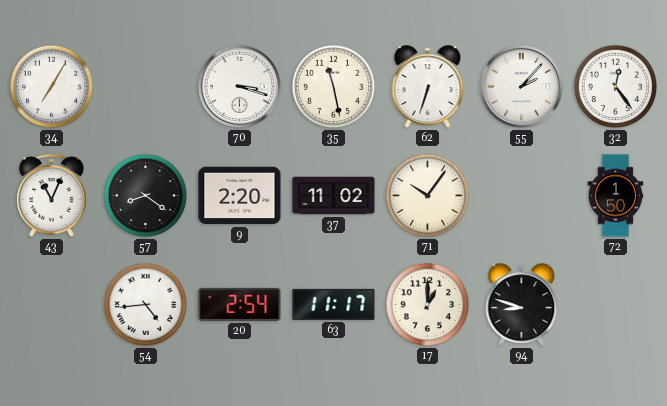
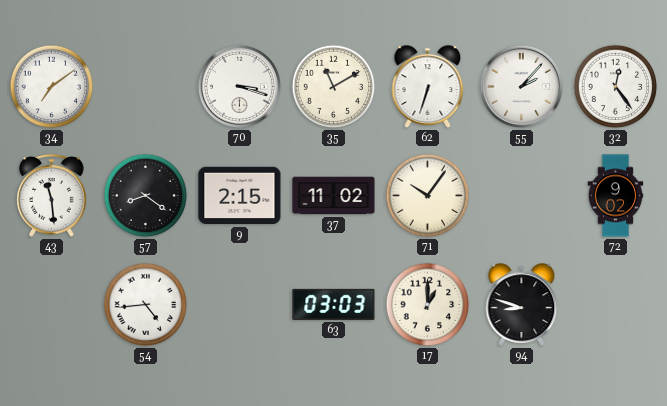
34: 7:05 -> 7:09
35: 11:28 -> 11:10
43: 11:04 -> 11:29
9: 2:20 -> 2:15
72: 1:50 -> 9:02
20: 2:54 -> none
63: 11:17 -> 03:03
